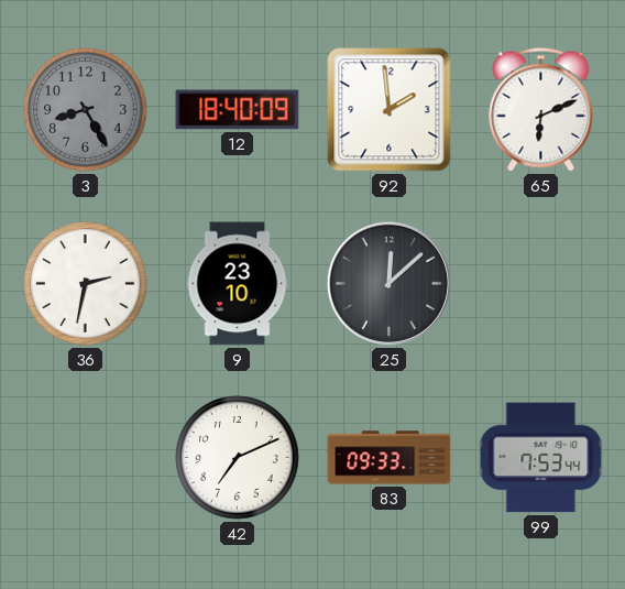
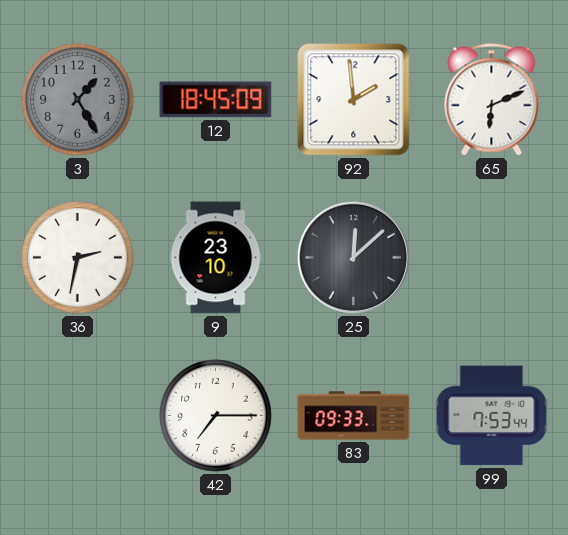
3: 8:25 -> 1:25
12: 18:40 -> 18:45
42: 7:11 -> 7:15
